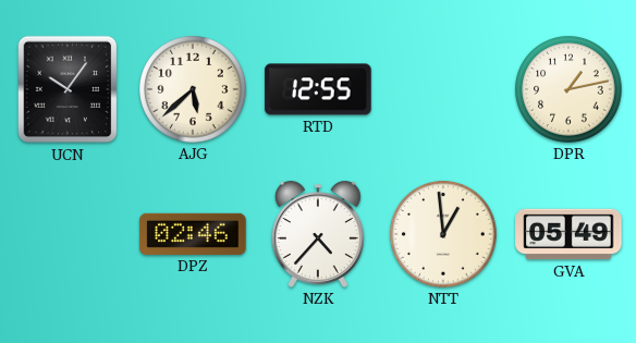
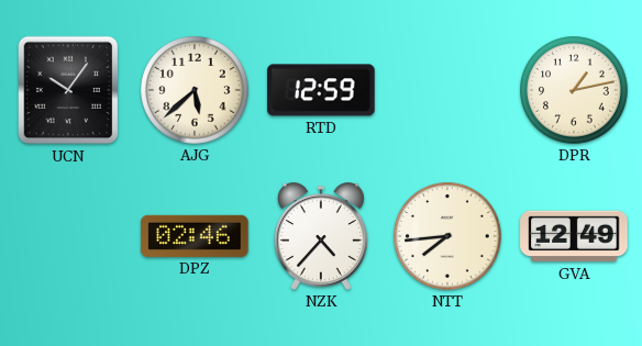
RTD: 12:55 -> 12:59
NTT: 12:59 -> 7:44
GVA: 05:49 -> 12:49
